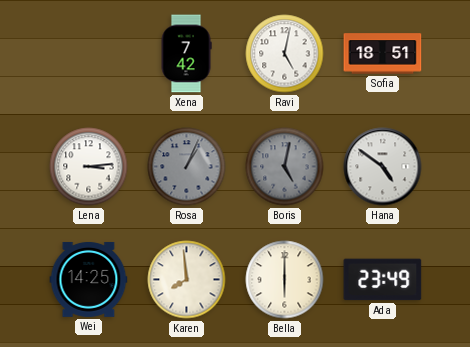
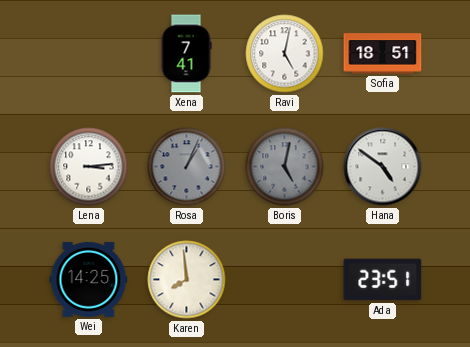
Xena: 7:42 -> 7:41
Bella: 6:00 -> none
Ada: 23:49 -> 23:51
